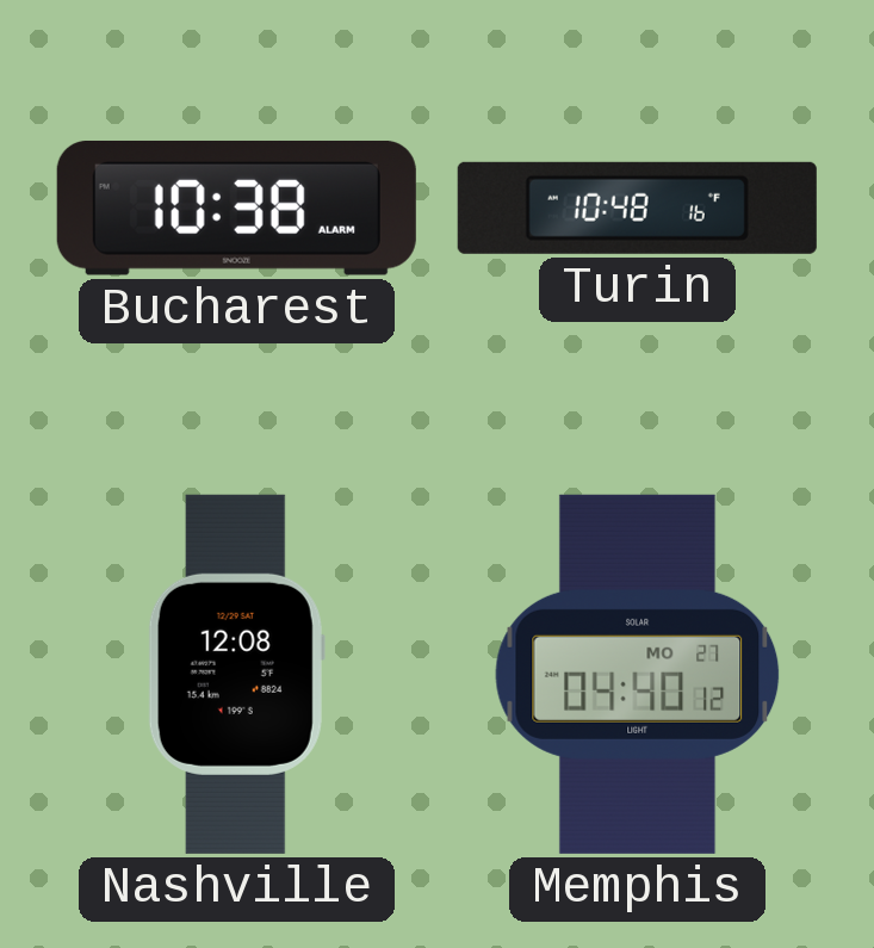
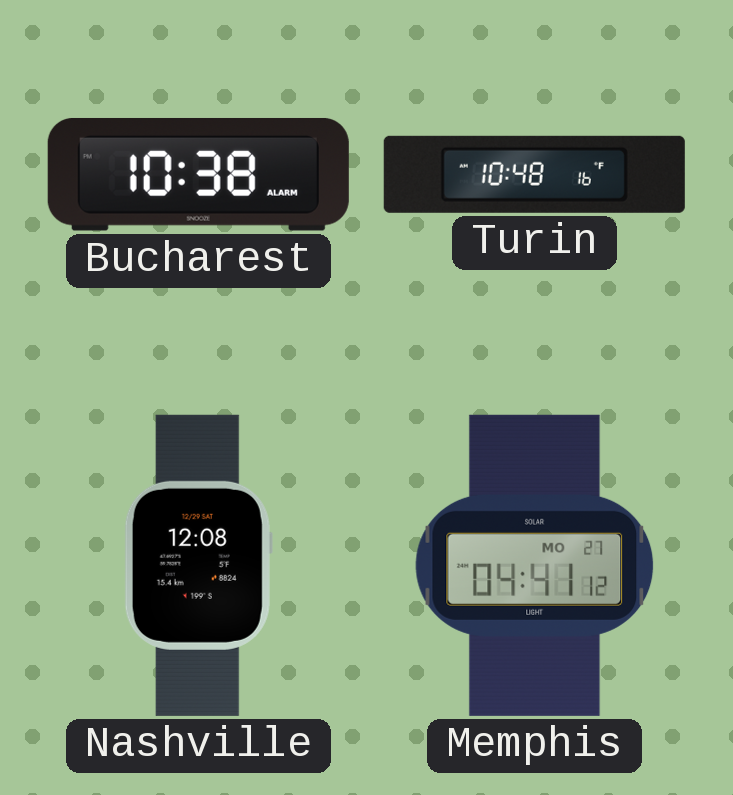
Memphis: 04:40 -> 04:41
